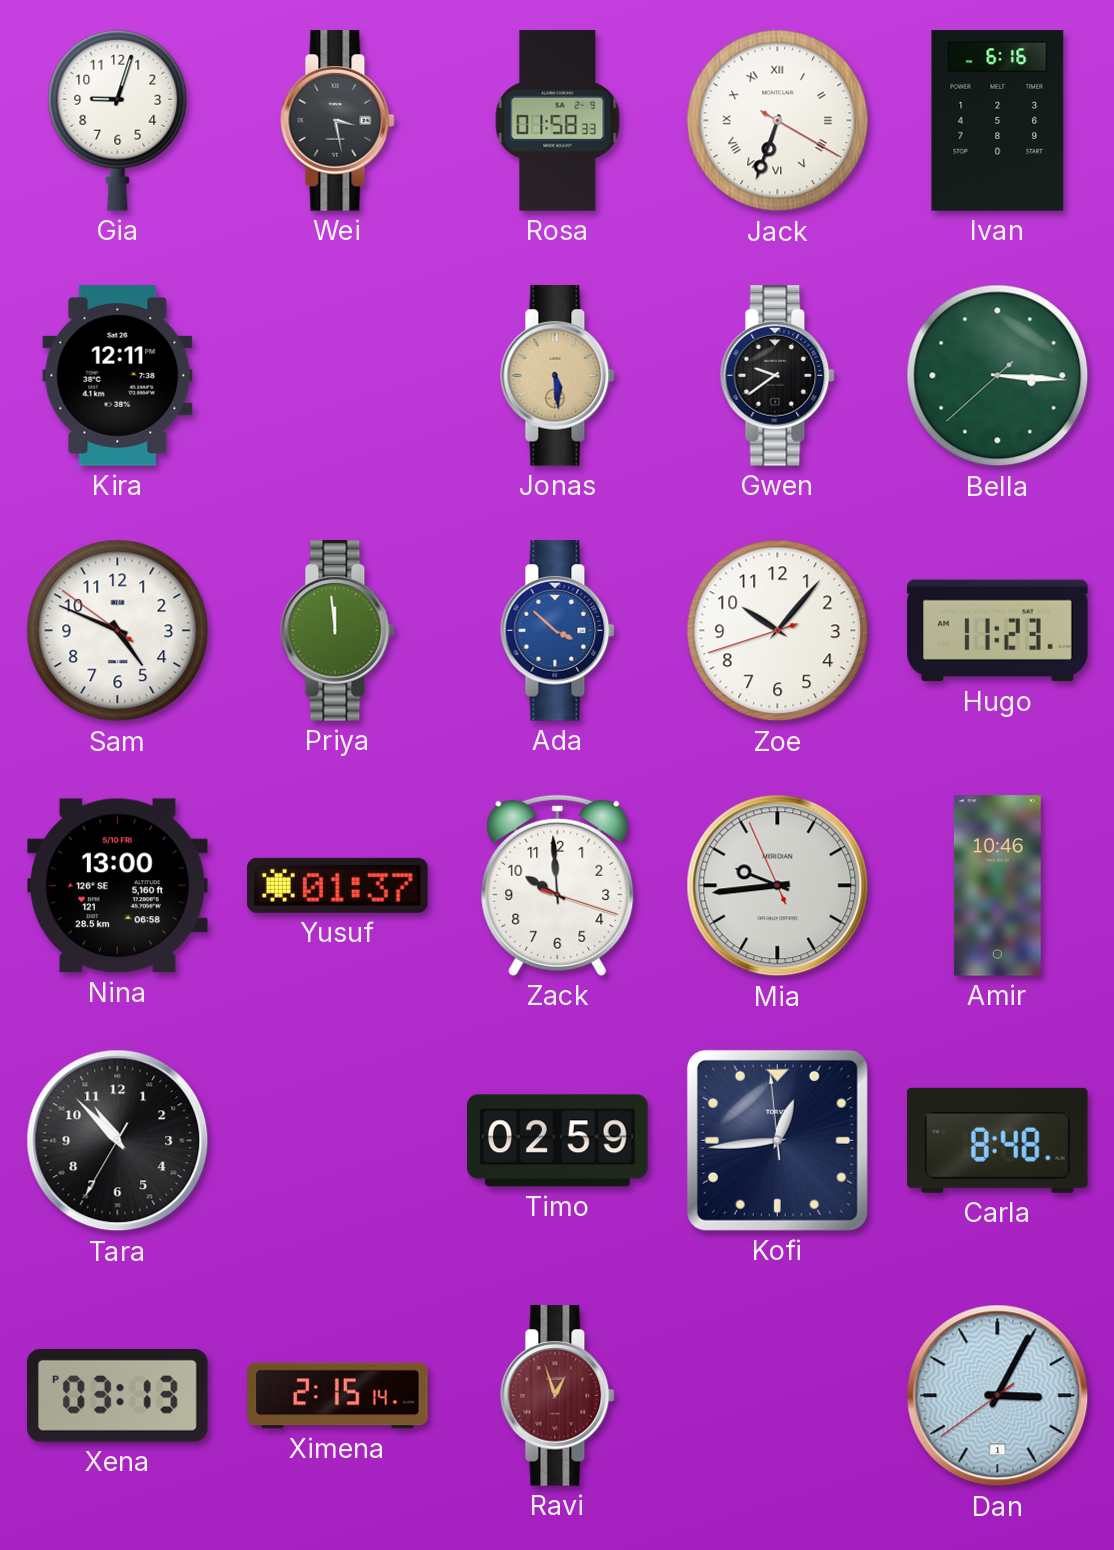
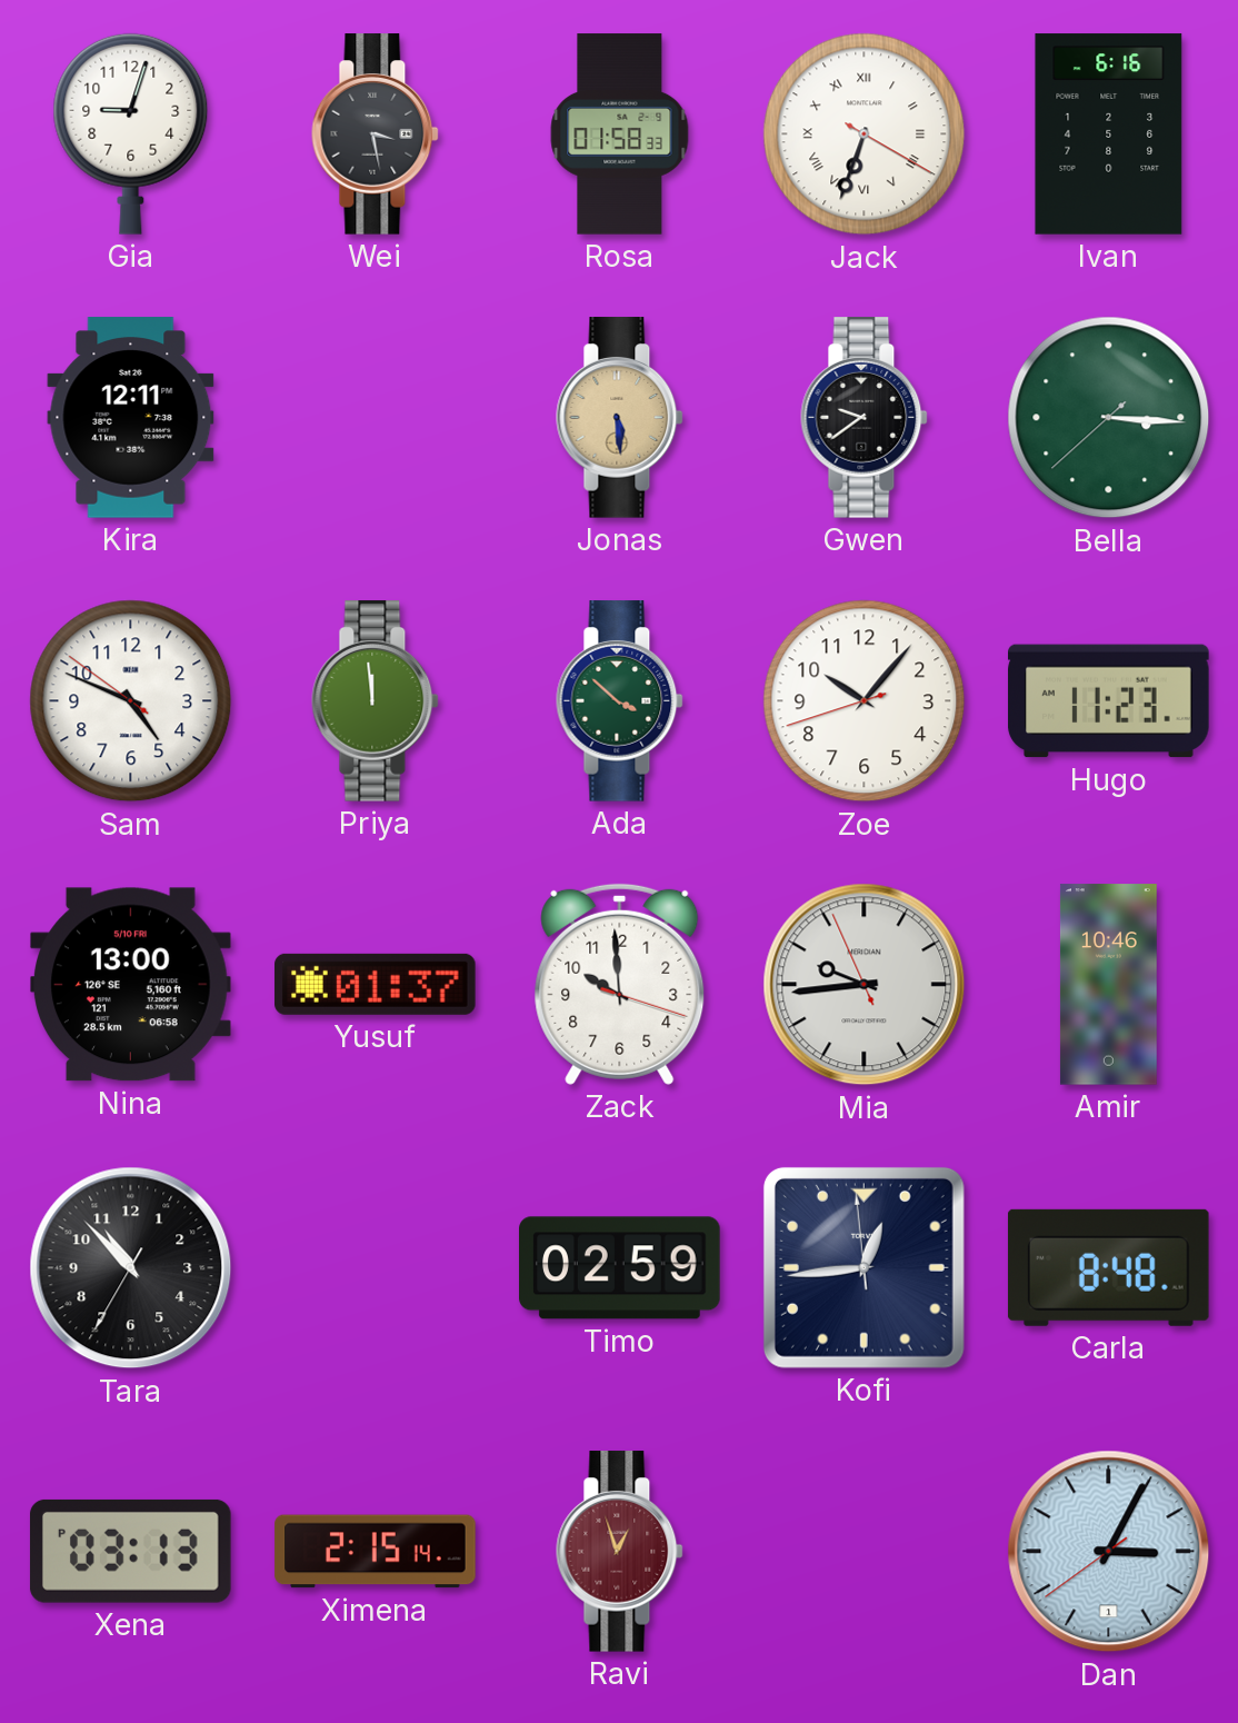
Ada dial: blue -> green
